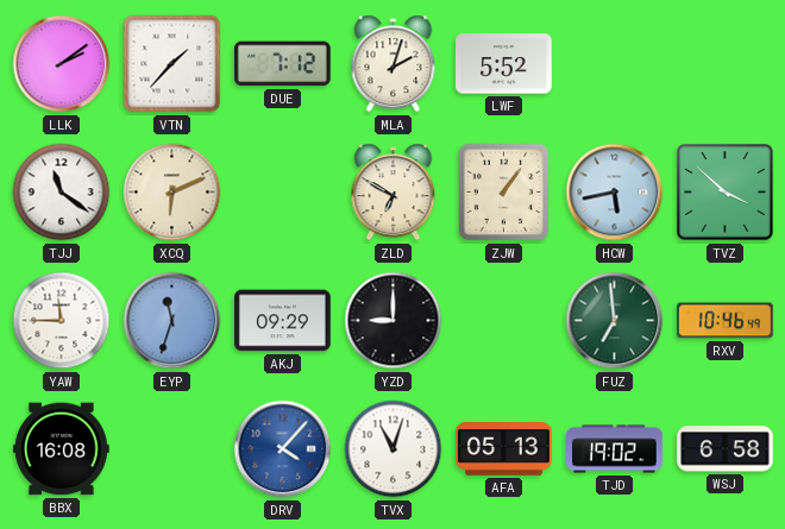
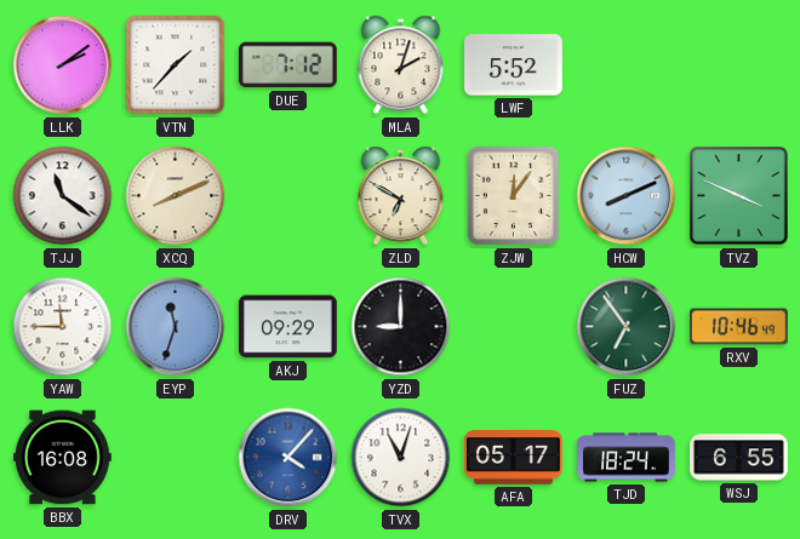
XCQ: 6:11 -> 8:11
ZJW: 1:06 -> 12:06
HCW: 5:43 -> 8:11
TVZ: 3:52 -> 3:49
FUZ: 6:59 -> 6:54
AFA: 05:13 -> 05:17
TJD: 19:02 -> 18:24
WSJ: 6:58 -> 6:55
